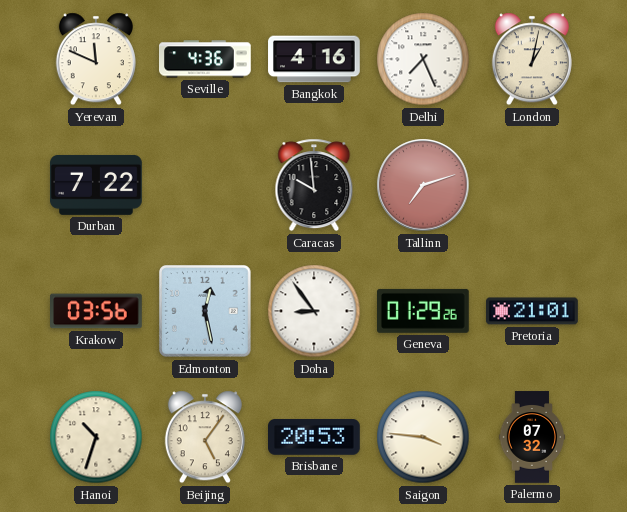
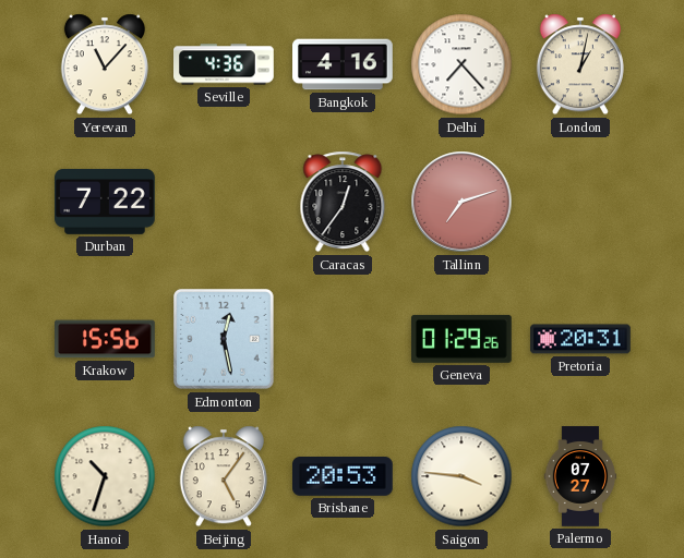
Yerevan: 11:49 -> 11:07
Delhi: 7:26 -> 7:23
Caracas: 9:59 -> 12:36
Krakow: 03:56 -> 15:56
Doha: 8:54 -> none
Pretoria: 21:01 -> 20:31
Palermo: 07:32 -> 07:27
